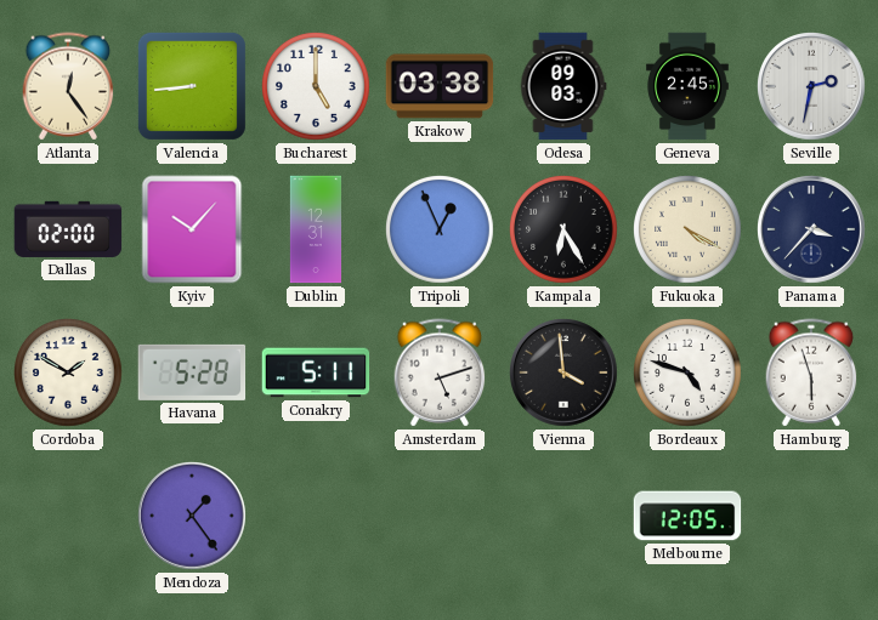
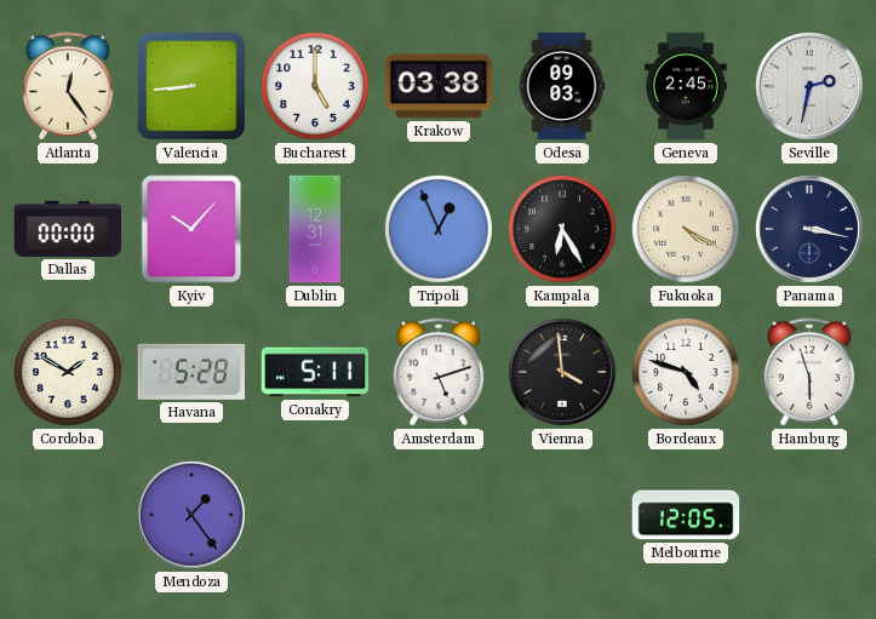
Dallas: 02:00 -> 00:00
Panama: 3:37 -> 3:17
